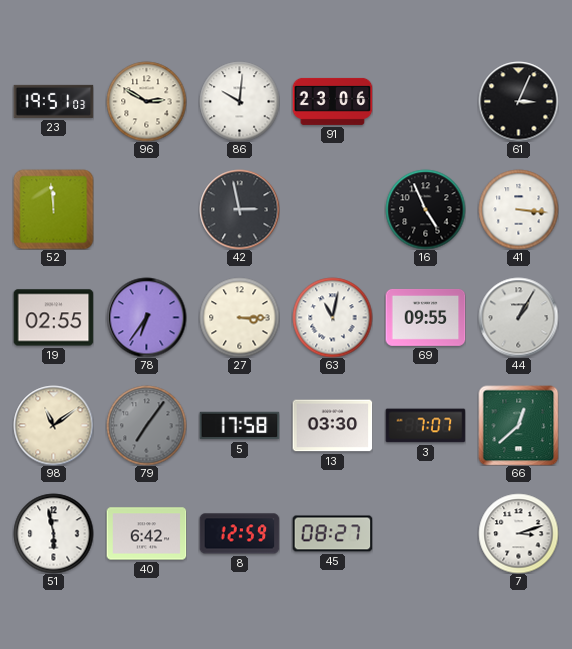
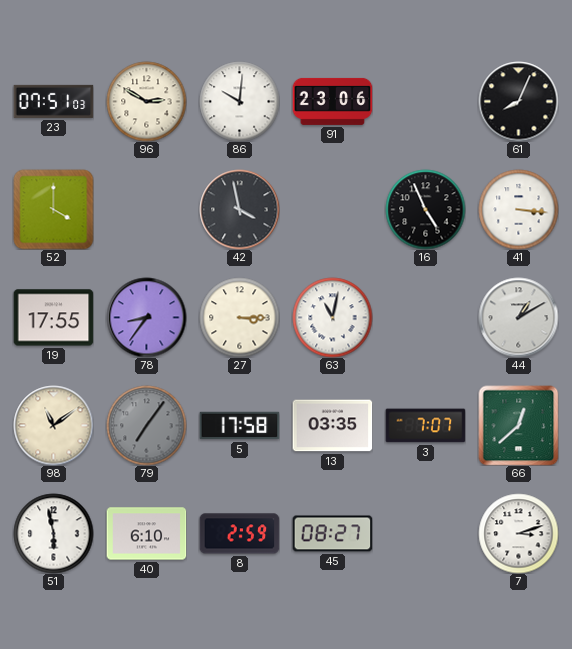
23: 19:51 -> 07:51
61: 3:04 -> 8:04
52: 11:59 -> 4:00
42: 2:58 -> 3:58
19: 02:55 -> 17:55
78: 6:36 -> 8:36
69: 09:55 -> none
44: 1:05 -> 1:10
13: 03:30 -> 03:35
40: 6:42 -> 6:10
8: 12:59 -> 2:59
